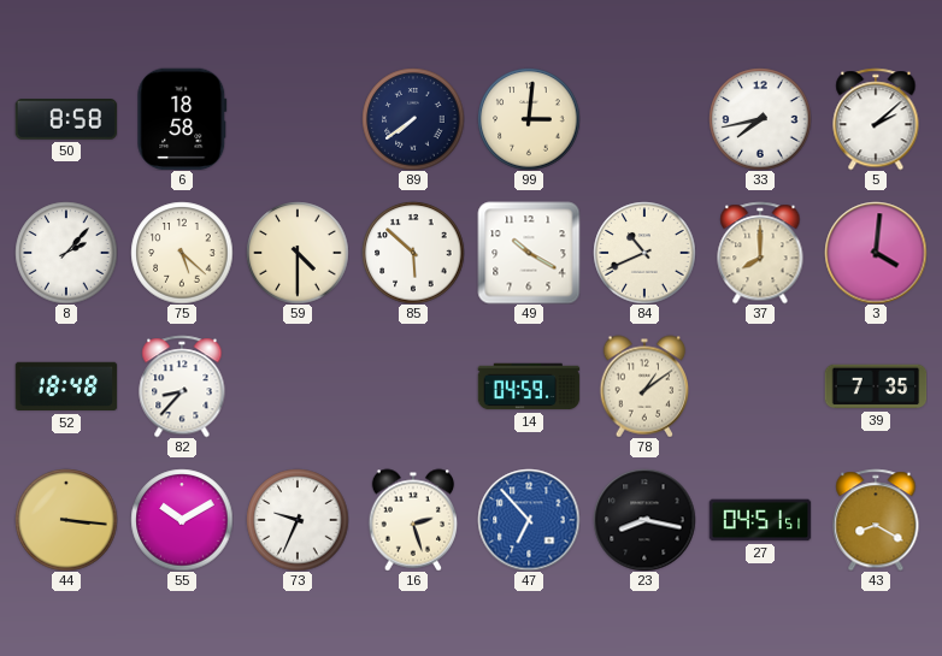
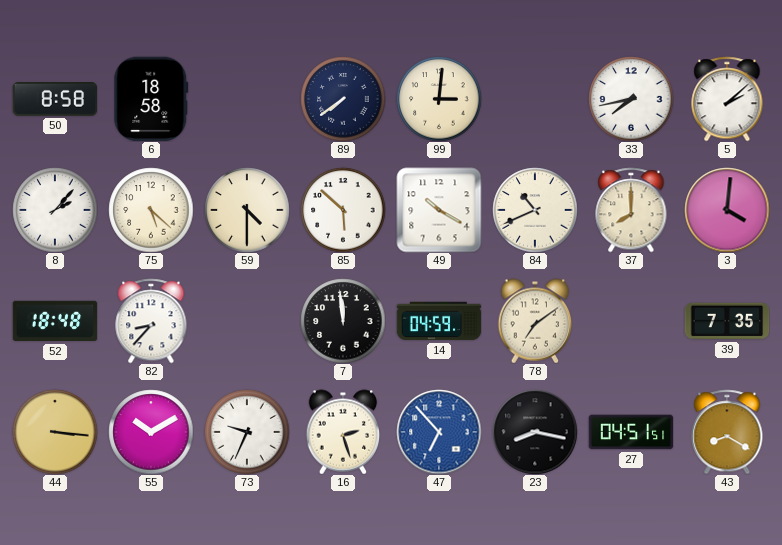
7: none -> 11:59
78: 1:09 -> 7:09
